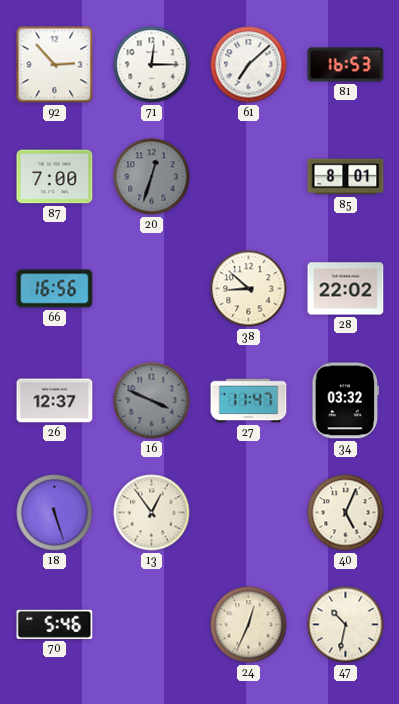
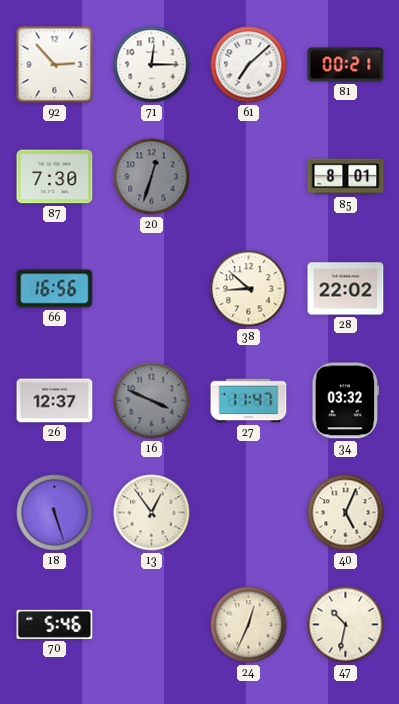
81: 16:53 -> 00:21
87: 7:00 -> 7:30
